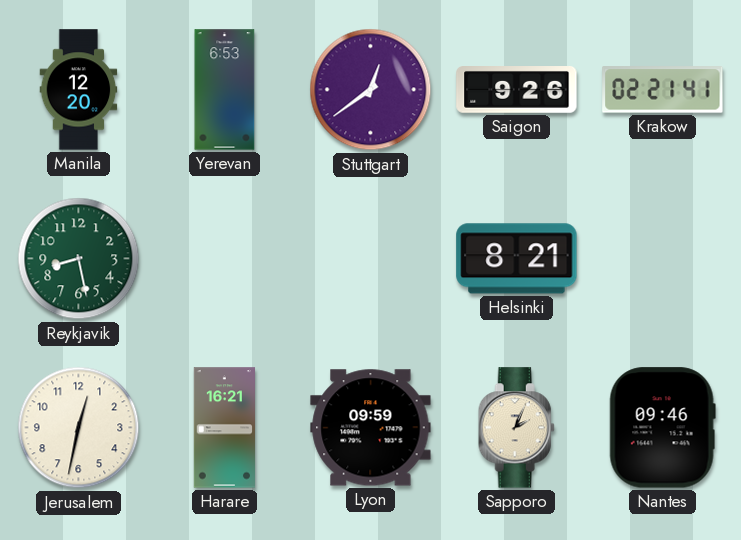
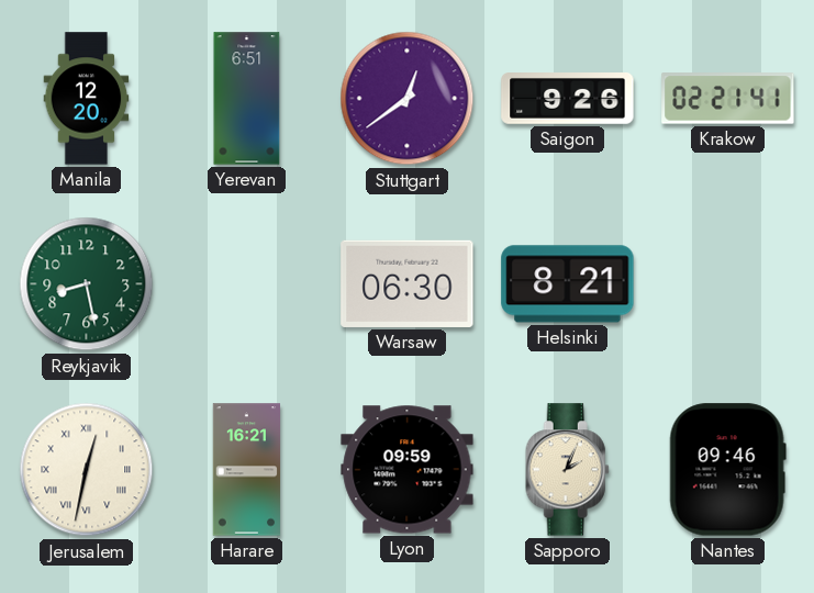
Yerevan: 6:53 -> 6:51
Warsaw: none -> 06:30
Jerusalem numerals: Arabic -> Roman
